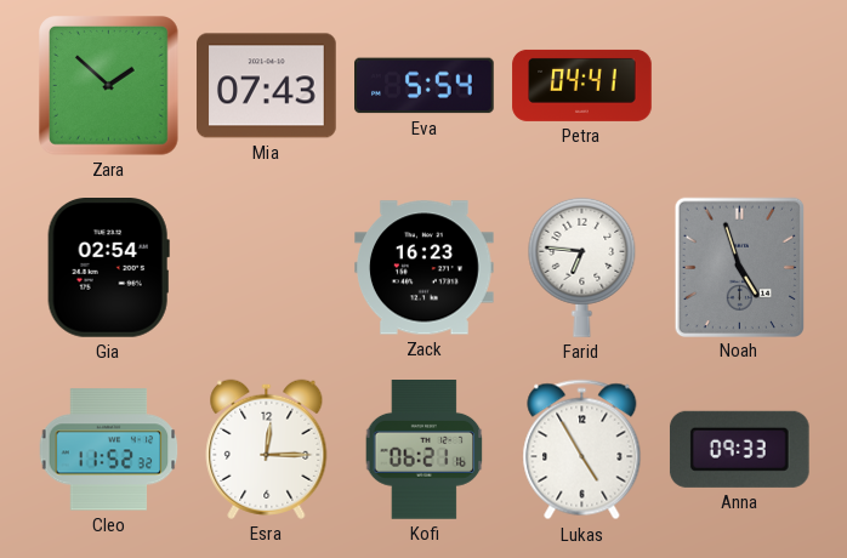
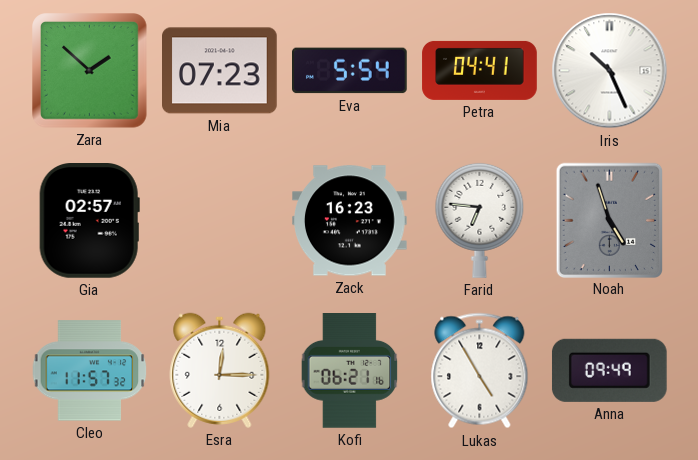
Mia: 07:43 -> 07:23
Iris: none -> 10:26
Gia: 02:54 -> 02:57
Cleo: 11:52 -> 11:57
Anna: 09:33 -> 09:49
